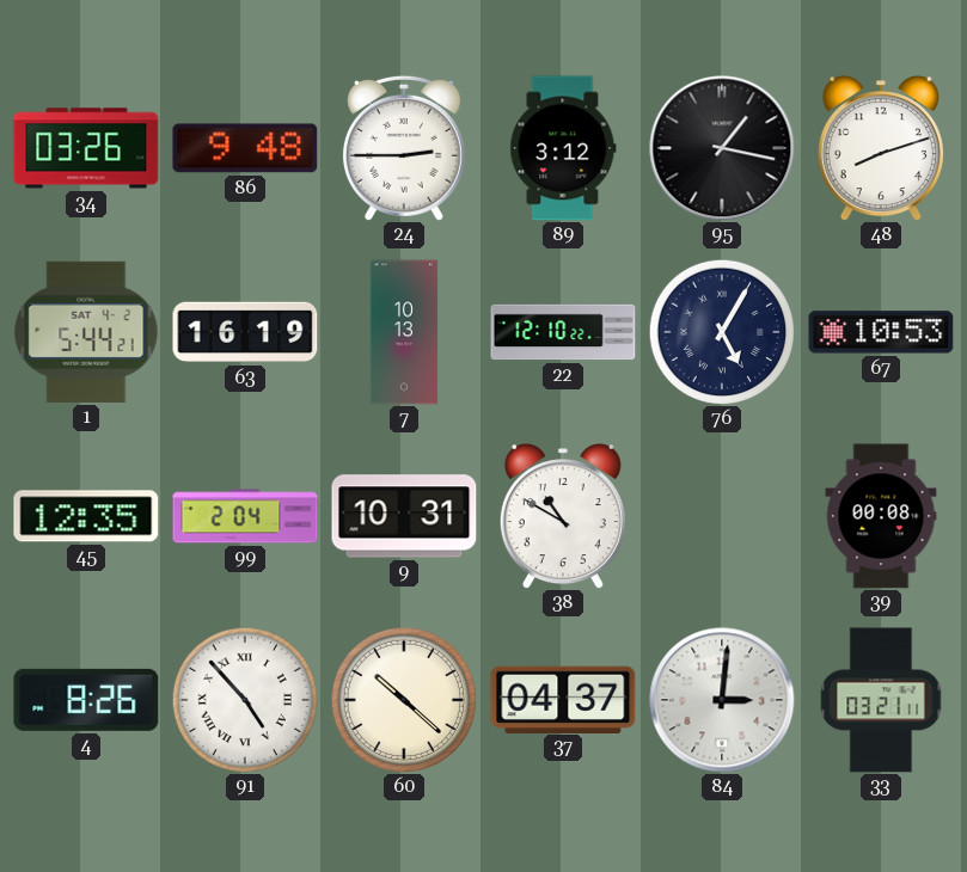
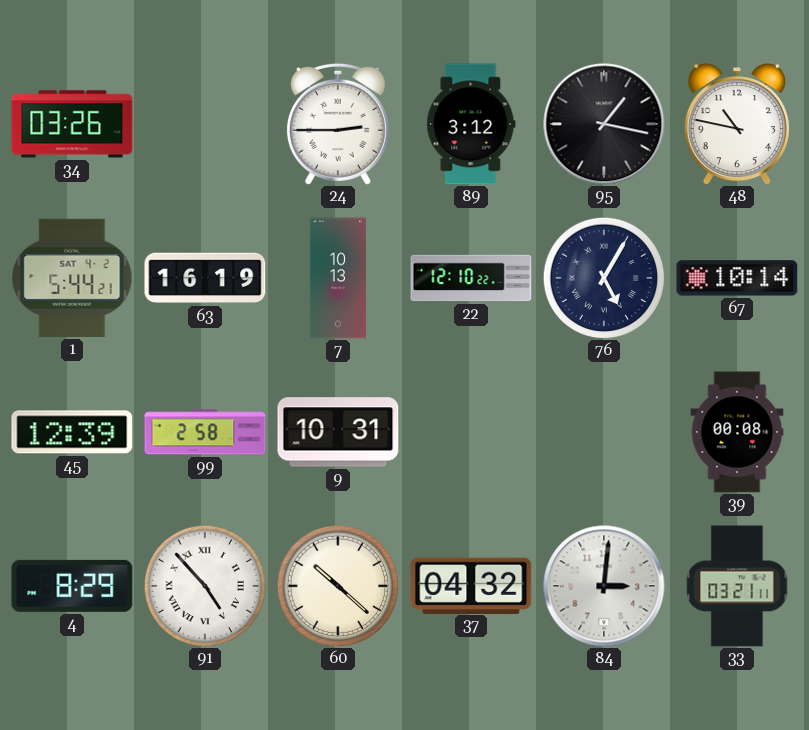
86: 9:48 -> none
48: 8:12 -> 10:47
67: 10:53 -> 10:14
45: 12:35 -> 12:39
99: 2:04 -> 2:58
38: 10:50 -> none
4: 8:26 -> 8:29
37: 04:37 -> 04:32
